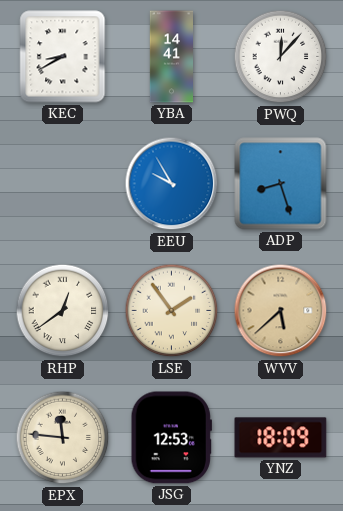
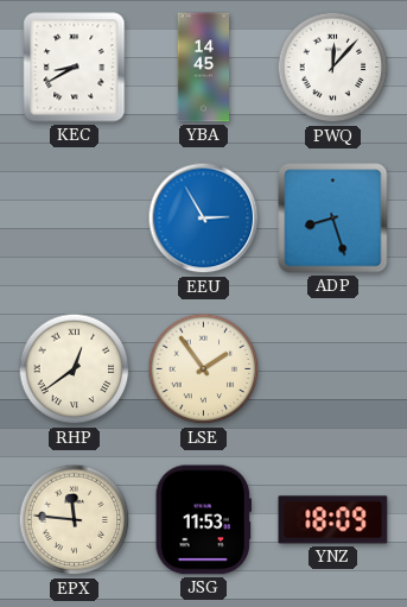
YBA: 14:41 -> 14:45
EEU: 9:55 -> 2:55
WVV: 5:38 -> none
JSG: 12:53 -> 11:53
